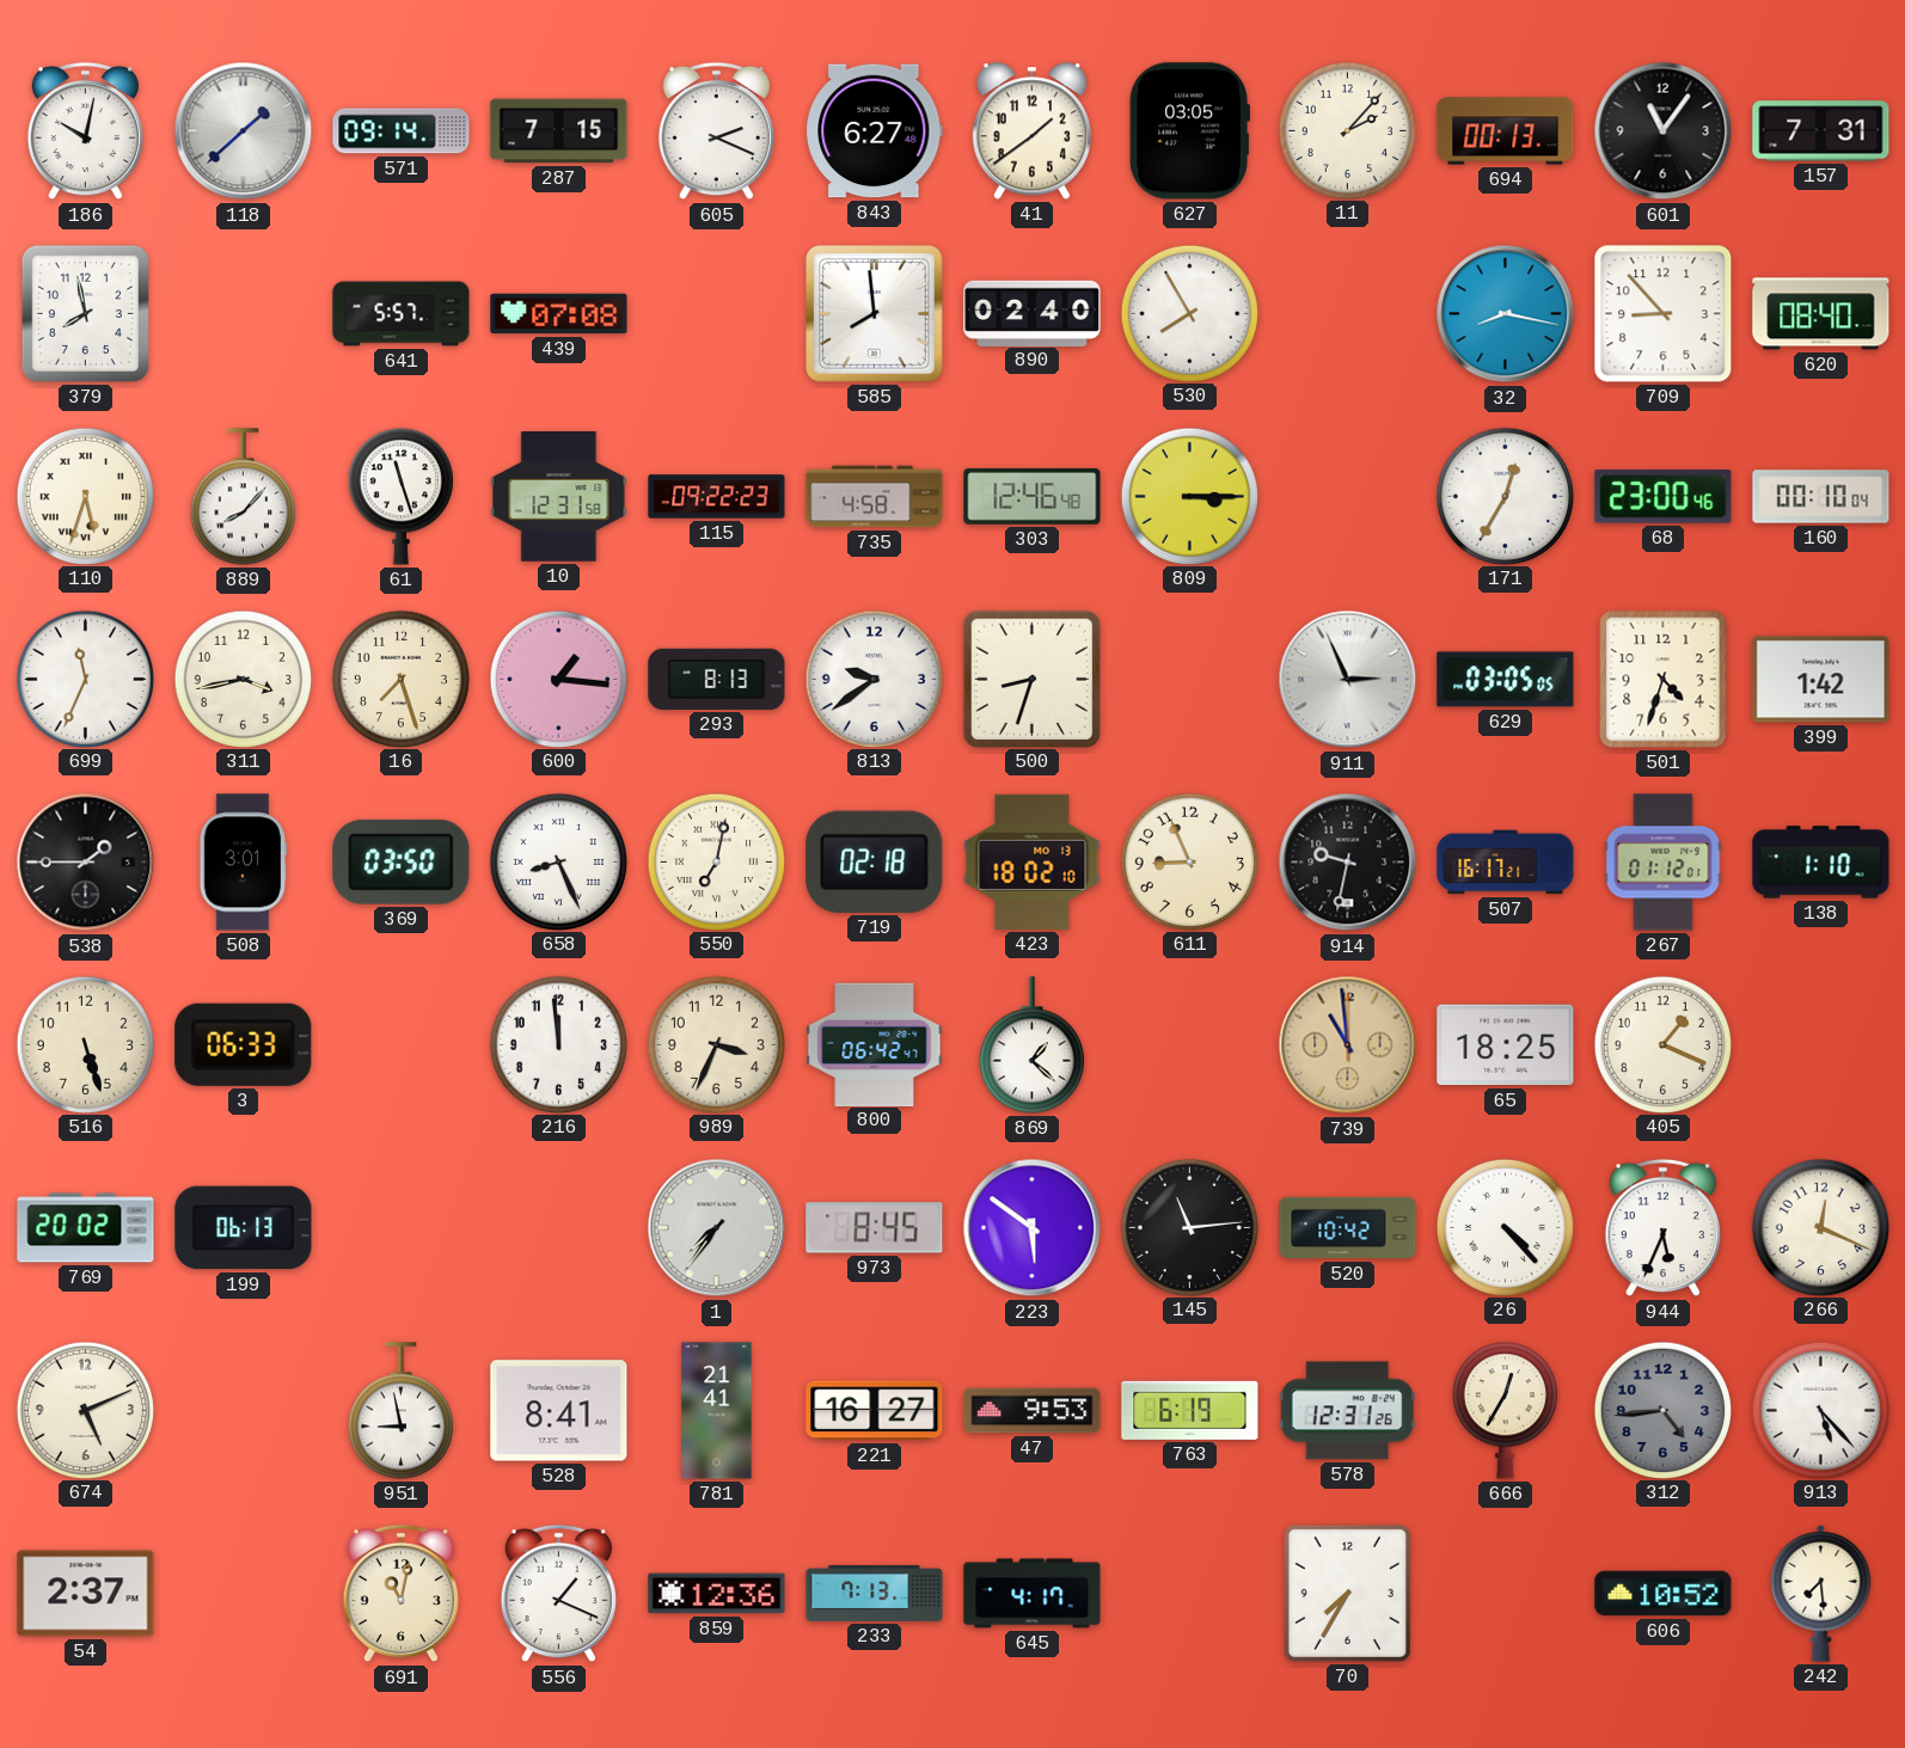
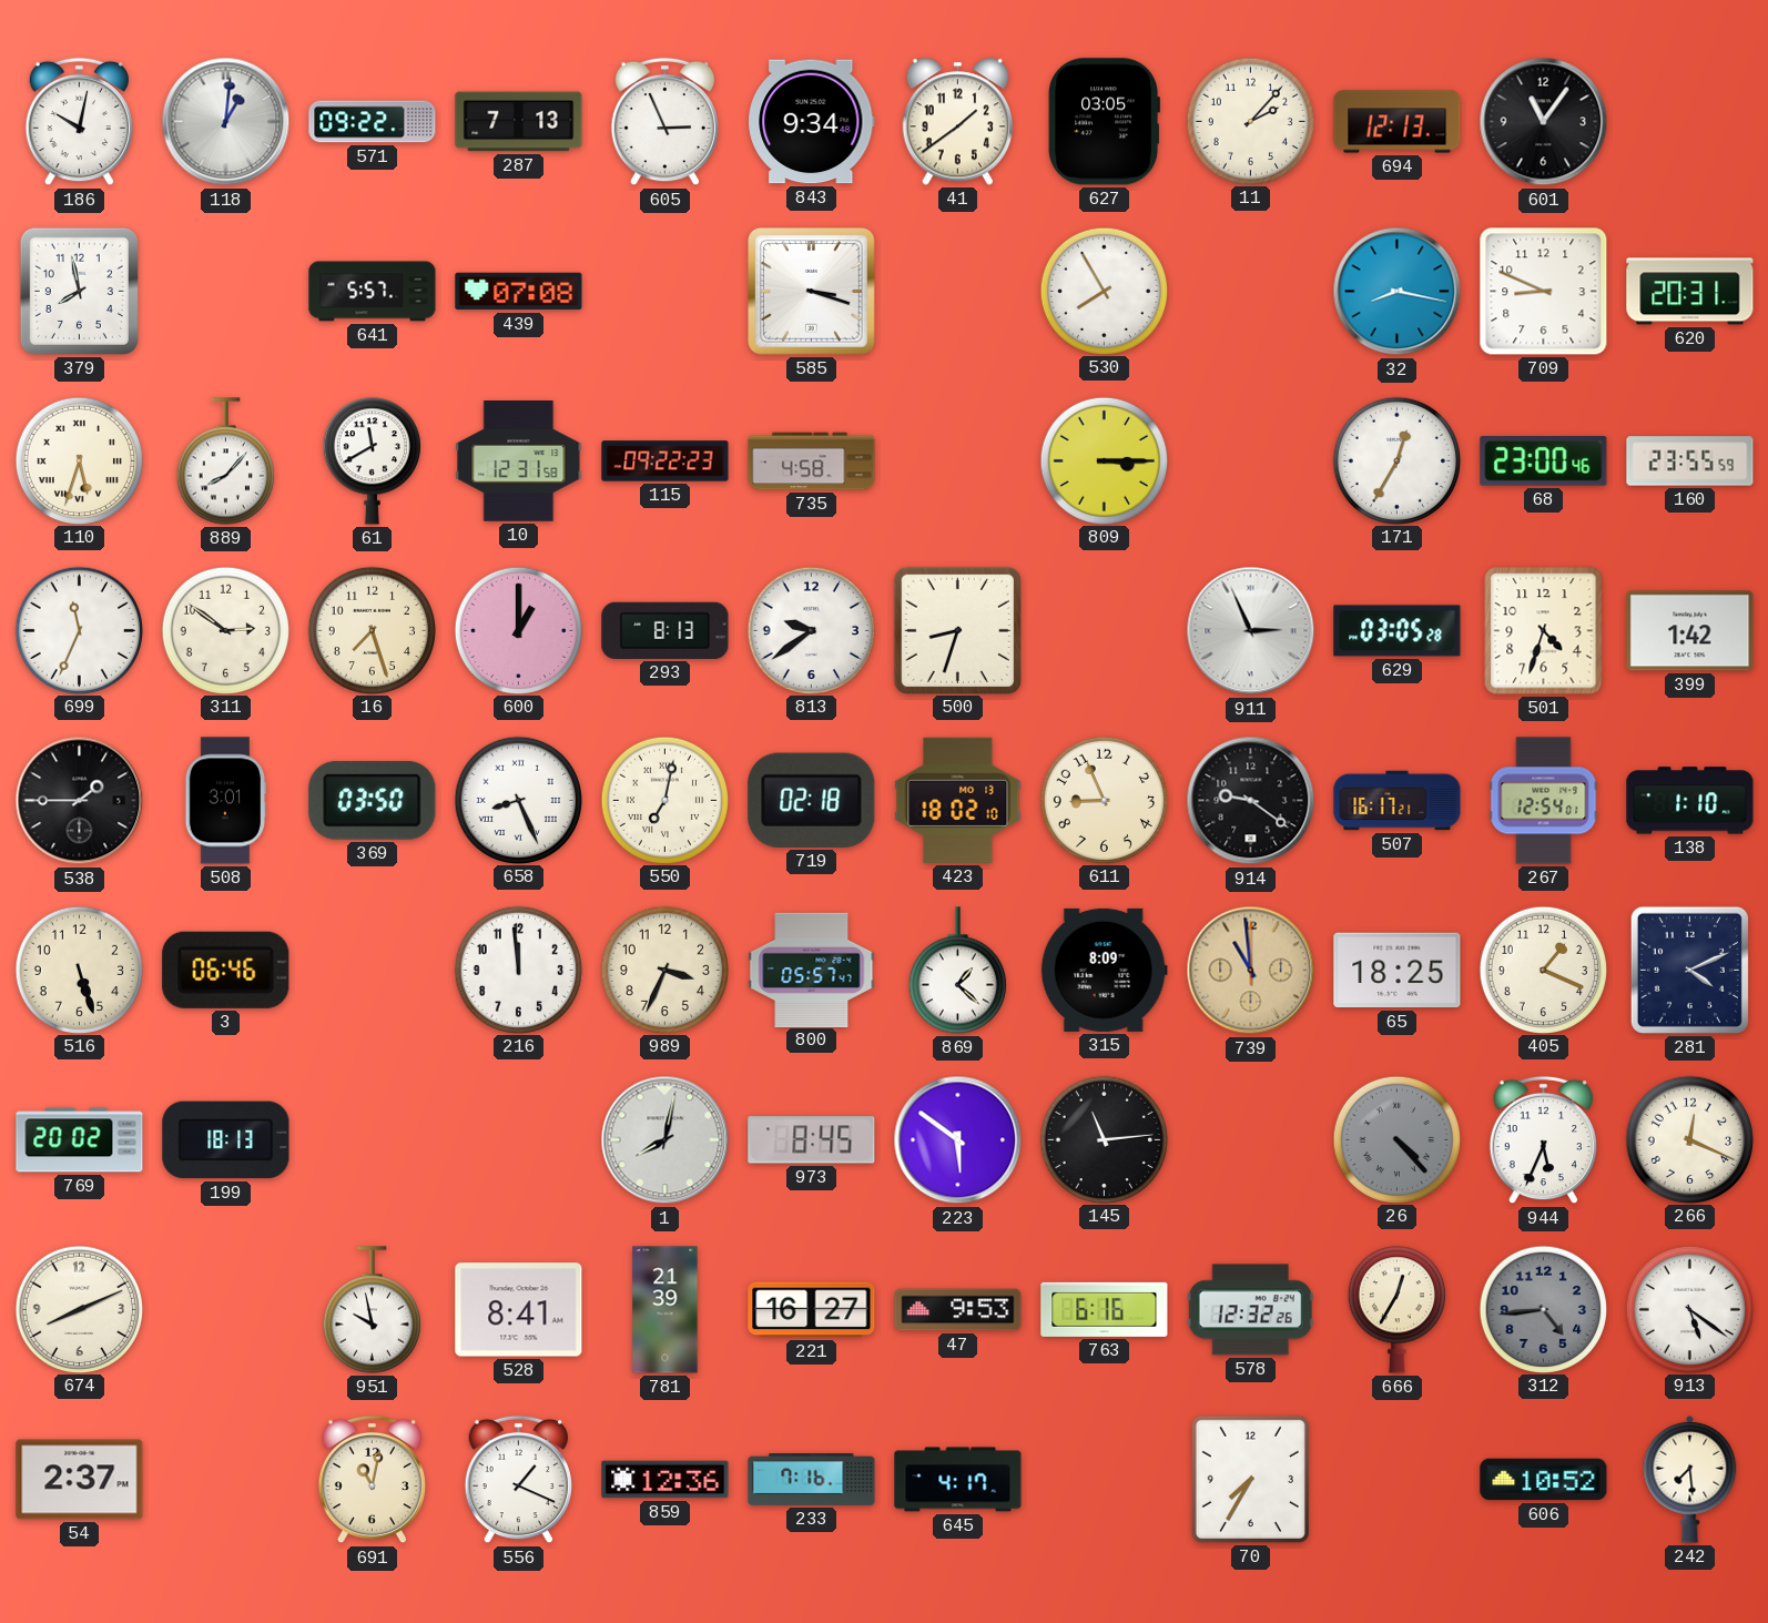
118: 1:38 -> 1:01
571: 09:14 -> 09:22
287: 7:15 -> 7:13
605: 2:19 -> 2:56
843: 6:27 -> 9:34
694: 00:13 -> 12:13
157: 7:31 -> none
585: 7:59 -> 3:18
890: 02:40 -> none
709: 8:53 -> 8:49
620: 08:40 -> 20:31
61: 11:27 -> 11:40
303: 12:46 -> none
160: 00:10 -> 23:55
311: 3:43 -> 2:51
600: 1:16 -> 1:00
629: 03:05:05 -> 03:05:28
914: 9:32 -> 9:21
267: 01:12 -> 12:54
3: 06:33 -> 06:46
800: 06:42 -> 05:57
315: none -> 8:09
281: none -> 4:11
199: 06:13 -> 18:13
1: 7:36 -> 8:02
520: 10:42 -> none
26 dial: white -> grey
674: 5:11 -> 8:11
951: 8:58 -> 9:58
781: 21:41 -> 21:39
763: 6:19 -> 6:16
578: 12:31 -> 12:32
913: 5:23 -> 5:21
233: 7:13 -> 7:16
